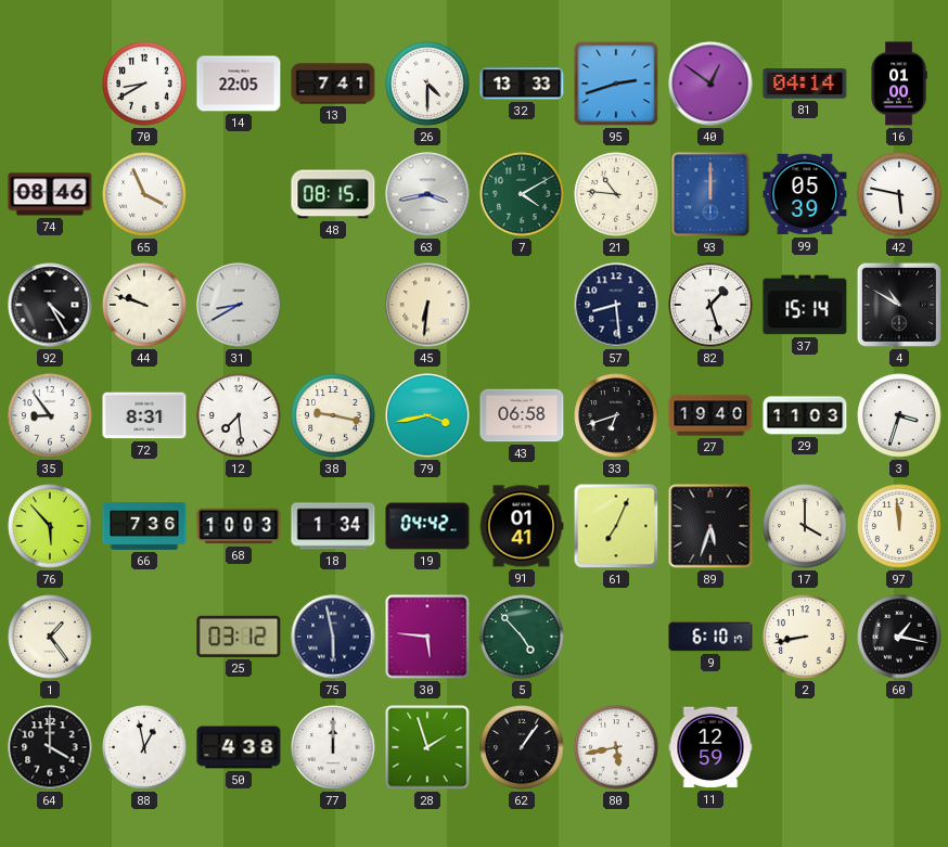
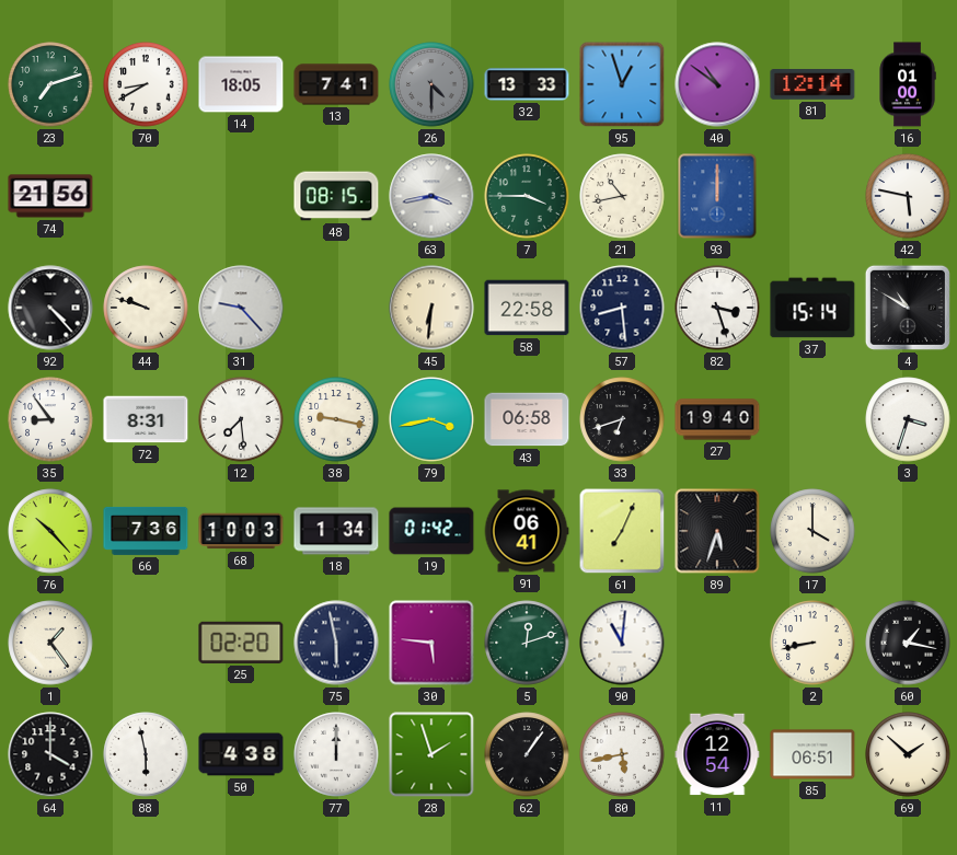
23: none -> 7:12
14: 22:05 -> 18:05
26 dial: white -> grey
95: 2:42 -> 12:57
40: 12:51 -> 10:51
81: 04:14 -> 12:14
74: 08:46 -> 21:56
65: 3:56 -> none
7: 4:10 -> 3:45
21: 10:46 -> 10:43
99: 05:39 -> none
92: 4:25 -> 4:23
31: 8:40 -> 9:23
58: none -> 22:58
82: 1:27 -> 3:27
29: 11:03 -> none
76: 5:53 -> 10:23
19: 04:42 -> 01:42
91: 01:41 -> 06:41
97: 11:59 -> none
25: 03:12 -> 02:20
5: 4:53 -> 12:12
90: none -> 11:01
9: 6:10 -> none
88: 12:58 -> 5:58
11: 12:59 -> 12:54
85: none -> 06:51
69: none -> 1:52
